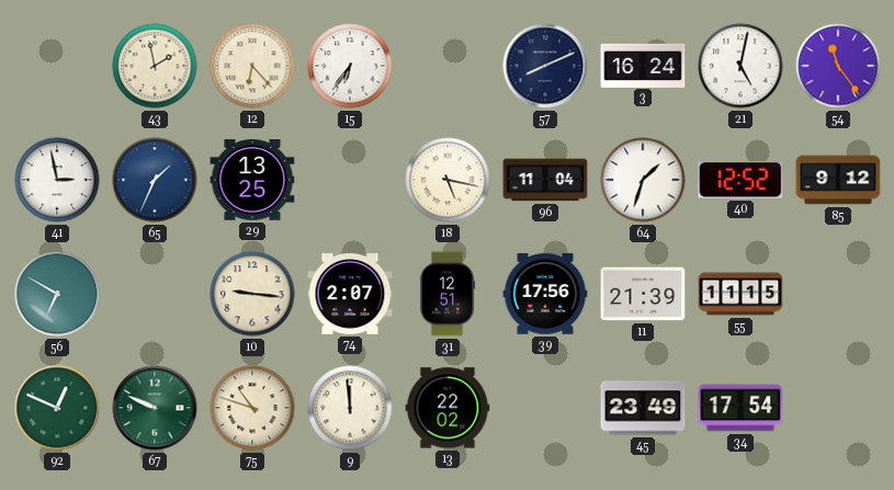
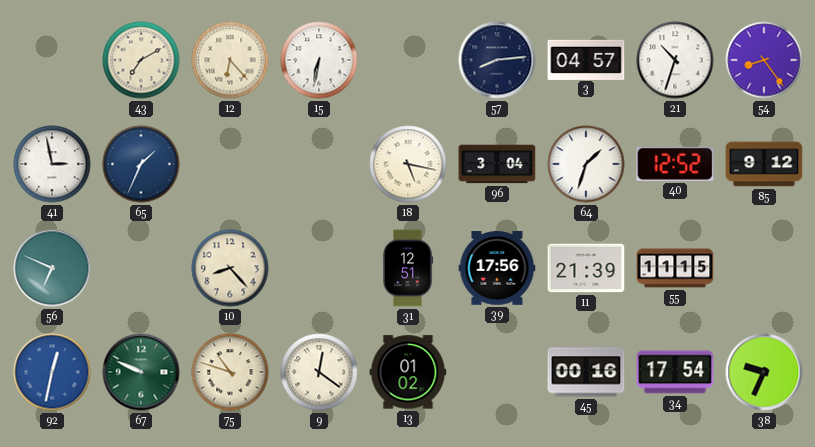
43: 1:58 -> 7:10
15: 6:36 -> 6:32
57: 8:11 -> 8:14
3: 16:24 -> 04:57
21: 5:02 -> 10:33
54: 11:24 -> 8:24
29: 13:25 -> none
96: 11:04 -> 3:04
56: 6:50 -> 6:49
10: 9:16 -> 8:23
74: 2:07 -> none
92: 12:49 -> 12:32
92 dial: green -> blue
9: 11:59 -> 12:21
13: 22:02 -> 01:02
45: 23:49 -> 00:16
38: none -> 9:34
